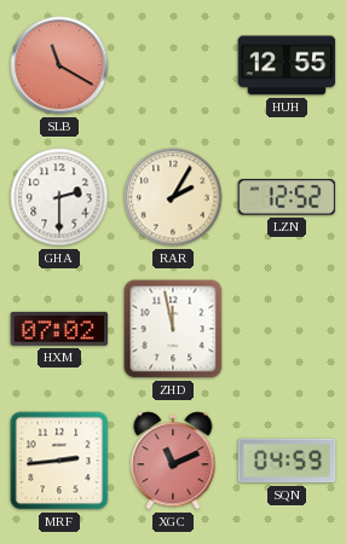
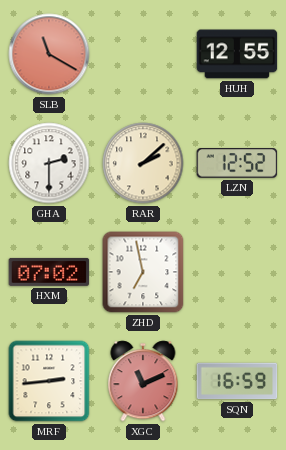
RAR: 2:05 -> 2:08
ZHD: 11:58 -> 6:58
SQN: 04:59 -> 16:59
